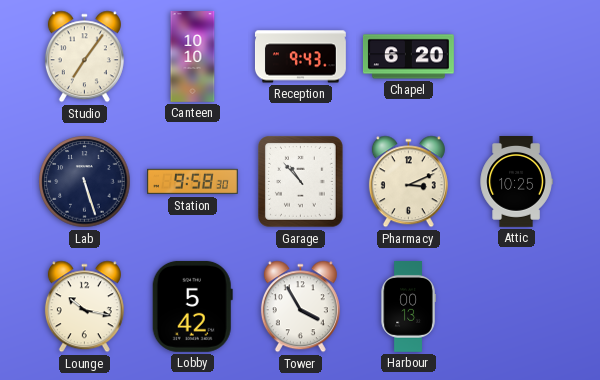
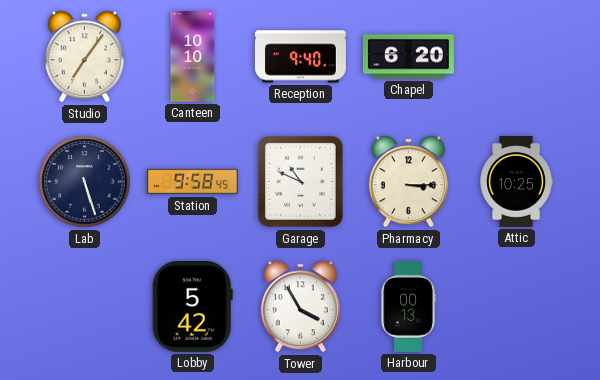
Reception: 9:43 -> 9:40
Station: 9:58:30 -> 9:58:45
Garage: 10:53 -> 10:49
Pharmacy: 3:11 -> 3:15
Lounge: 10:17 -> none
